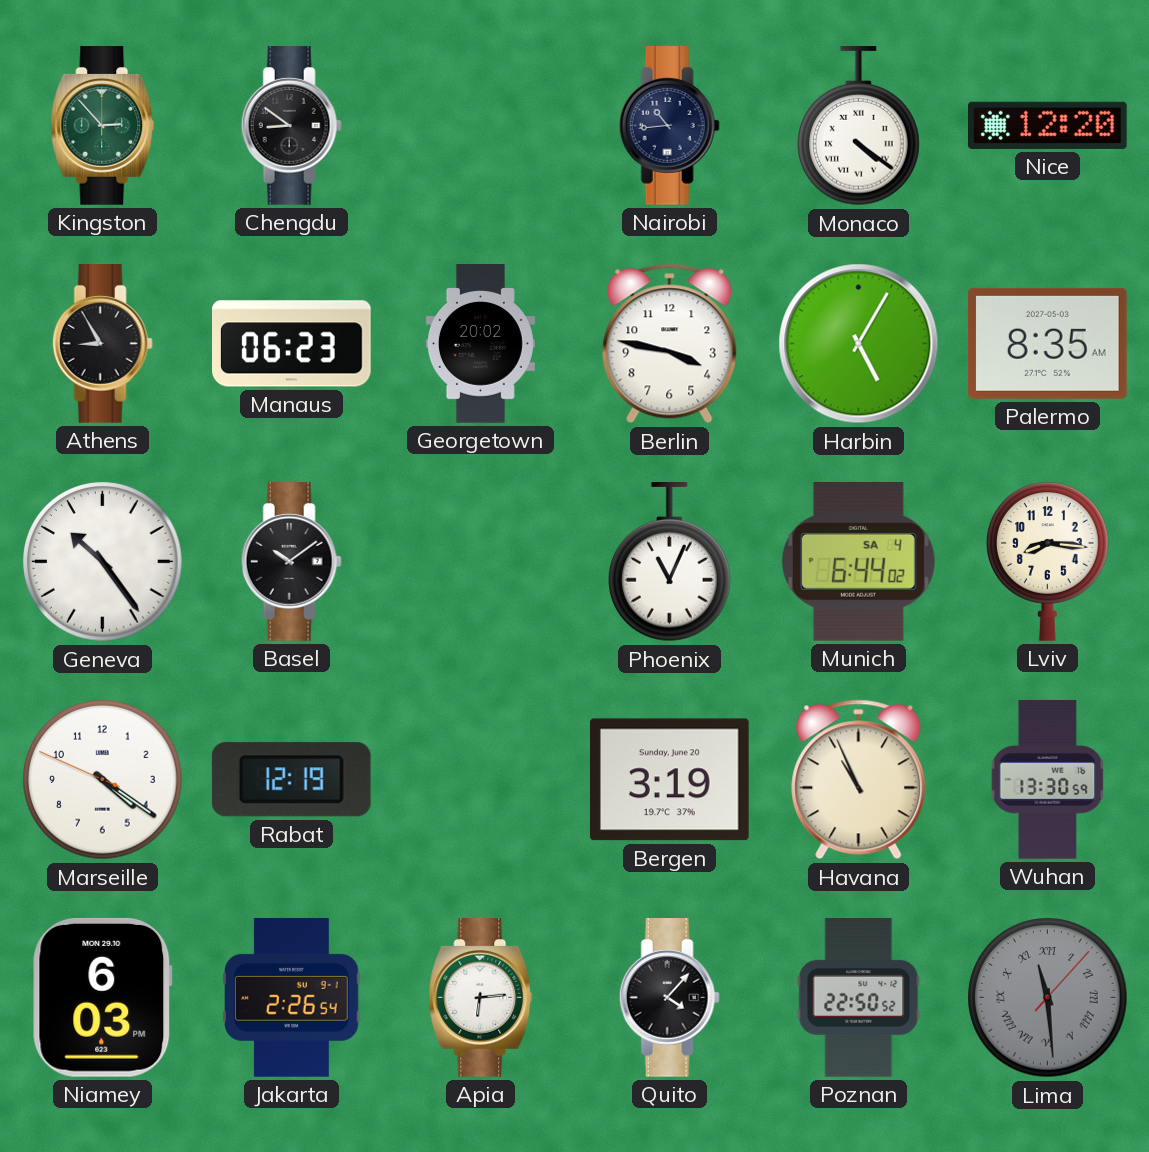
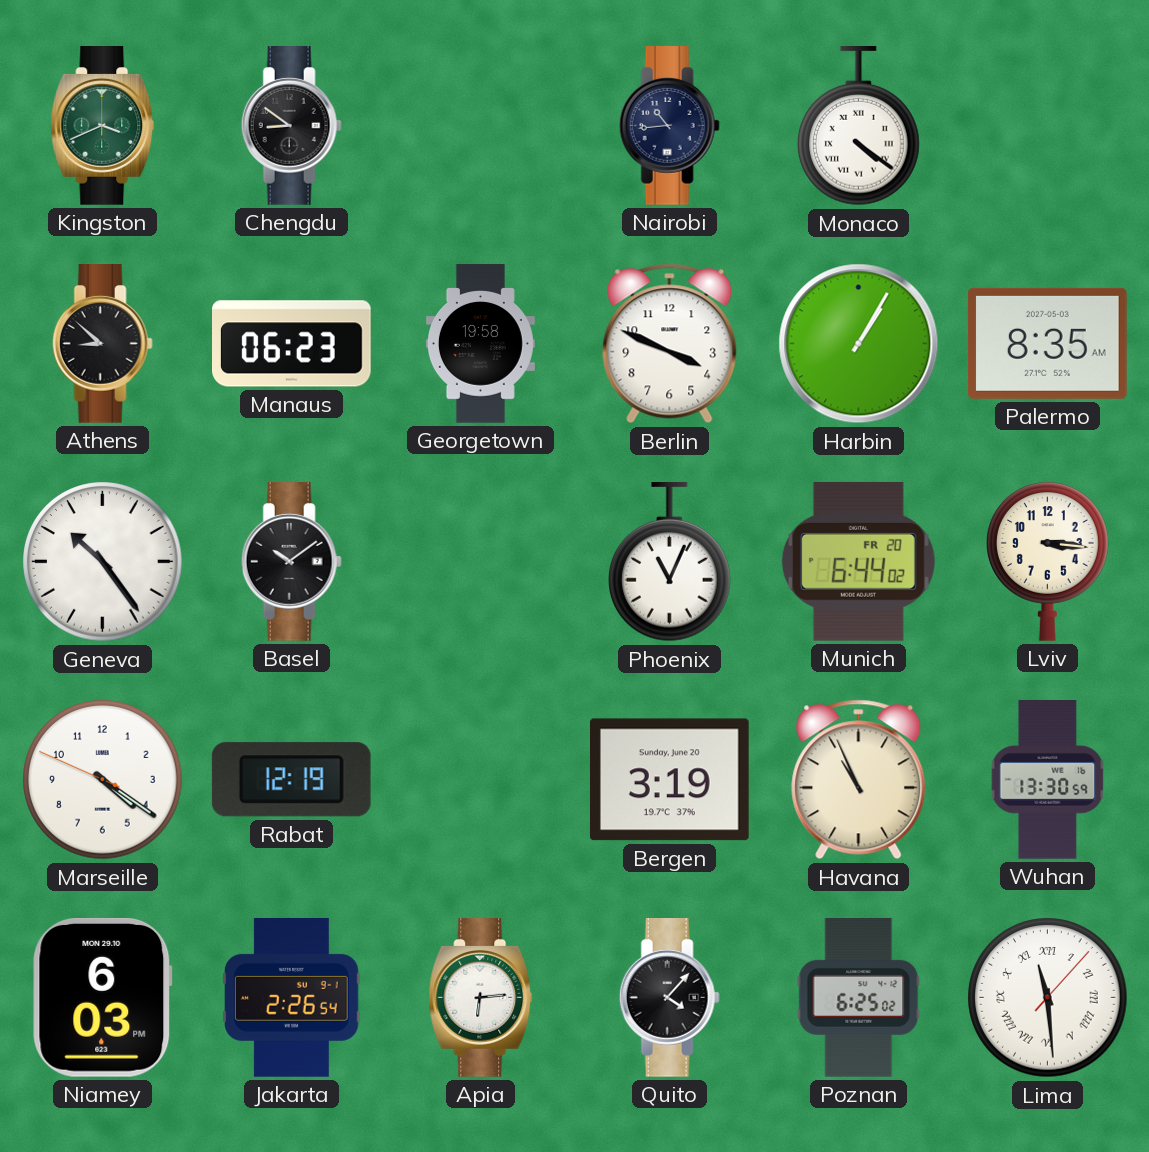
Kingston: 2:53 -> 3:41
Nice: 12:20 -> none
Athens: 8:55 -> 8:52
Georgetown: 20:02 -> 19:58
Berlin: 3:47 -> 3:49
Harbin: 5:05 -> 1:05
Munich date: SA 4 -> FR 20
Lviv: 8:16 -> 3:16
Poznan: 22:50 -> 6:25
Lima dial: grey -> white
